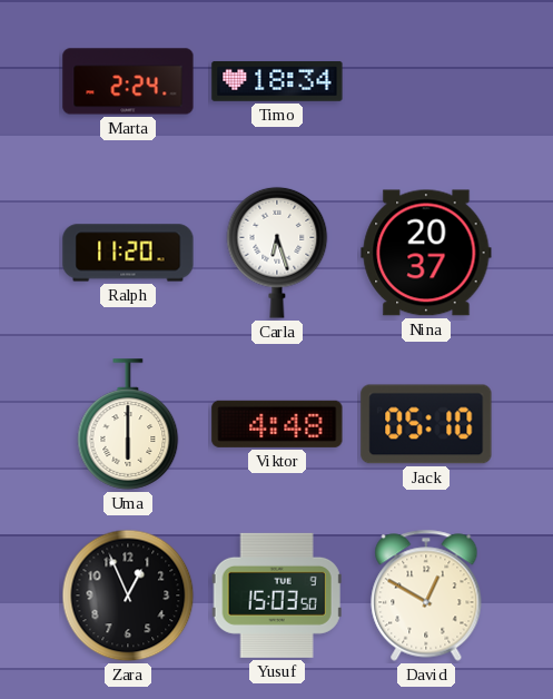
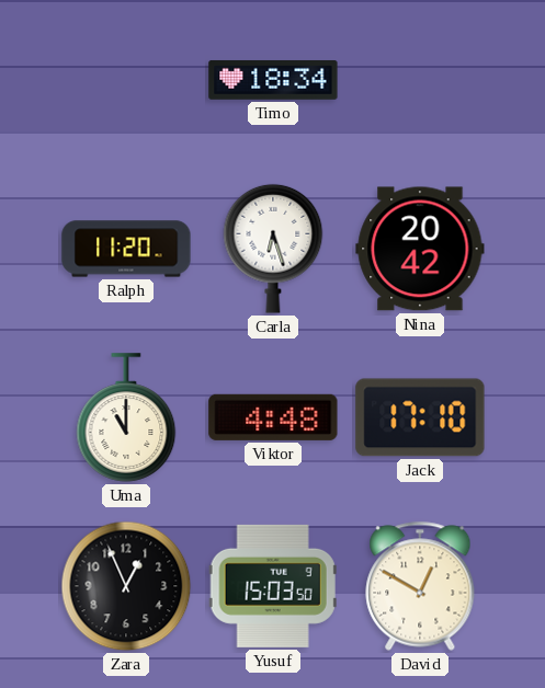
Marta: 2:24 -> none
Nina: 20:37 -> 20:42
Uma: 6:00 -> 11:00
Jack: 05:10 -> 17:10
